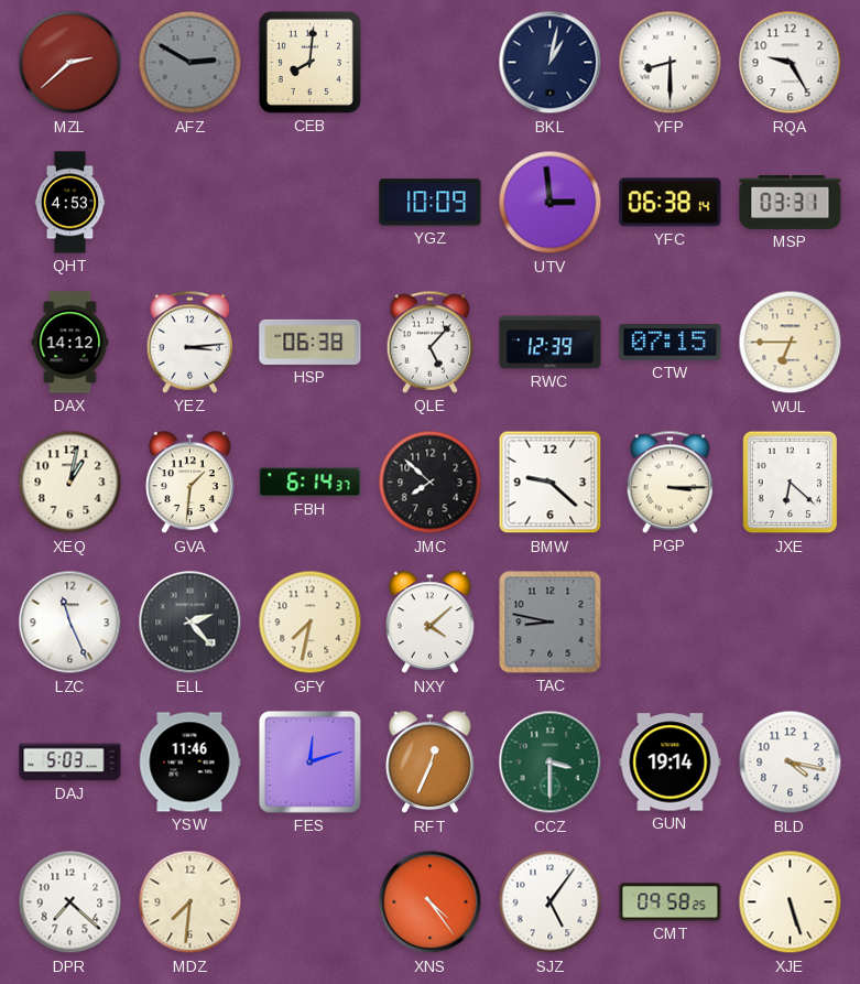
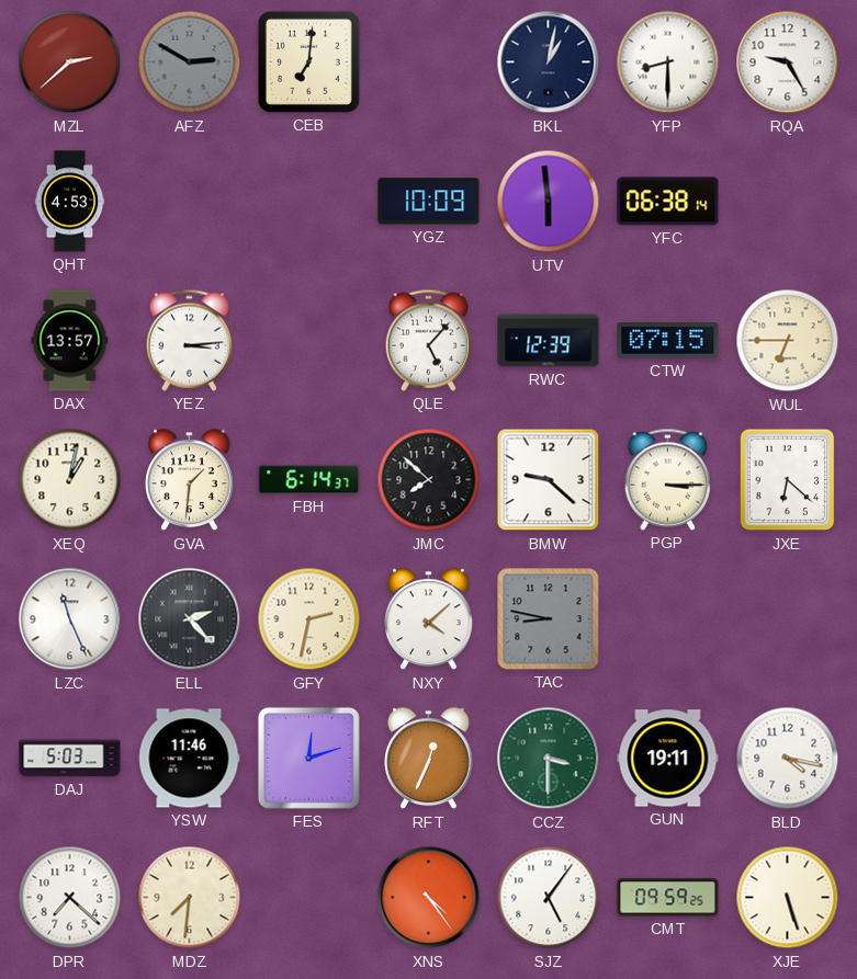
CEB: 8:01 -> 7:01
UTV: 2:59 -> 5:59
MSP: 03:31 -> none
DAX: 14:12 -> 13:57
HSP: 06:38 -> none
GFY: 7:32 -> 2:32
GUN: 19:14 -> 19:11
CMT: 09:58 -> 09:59
